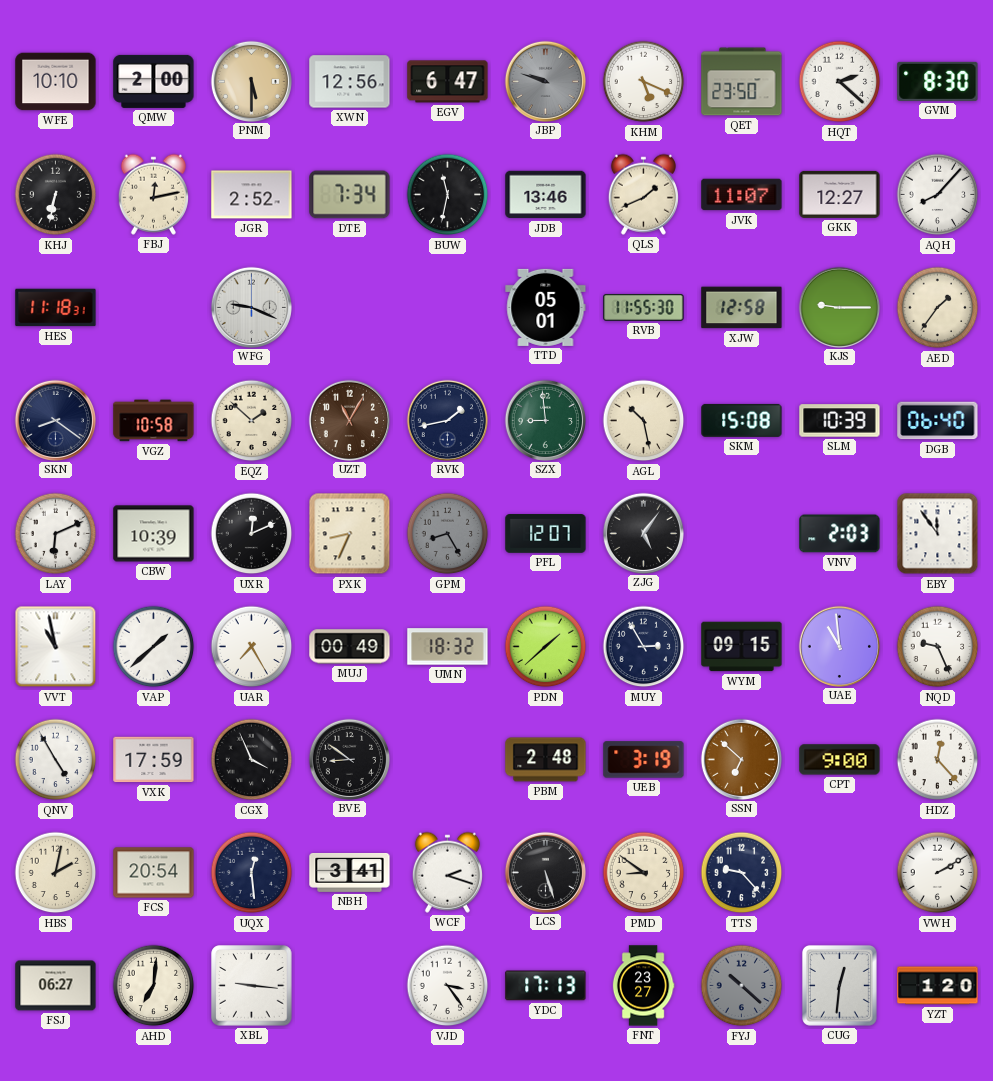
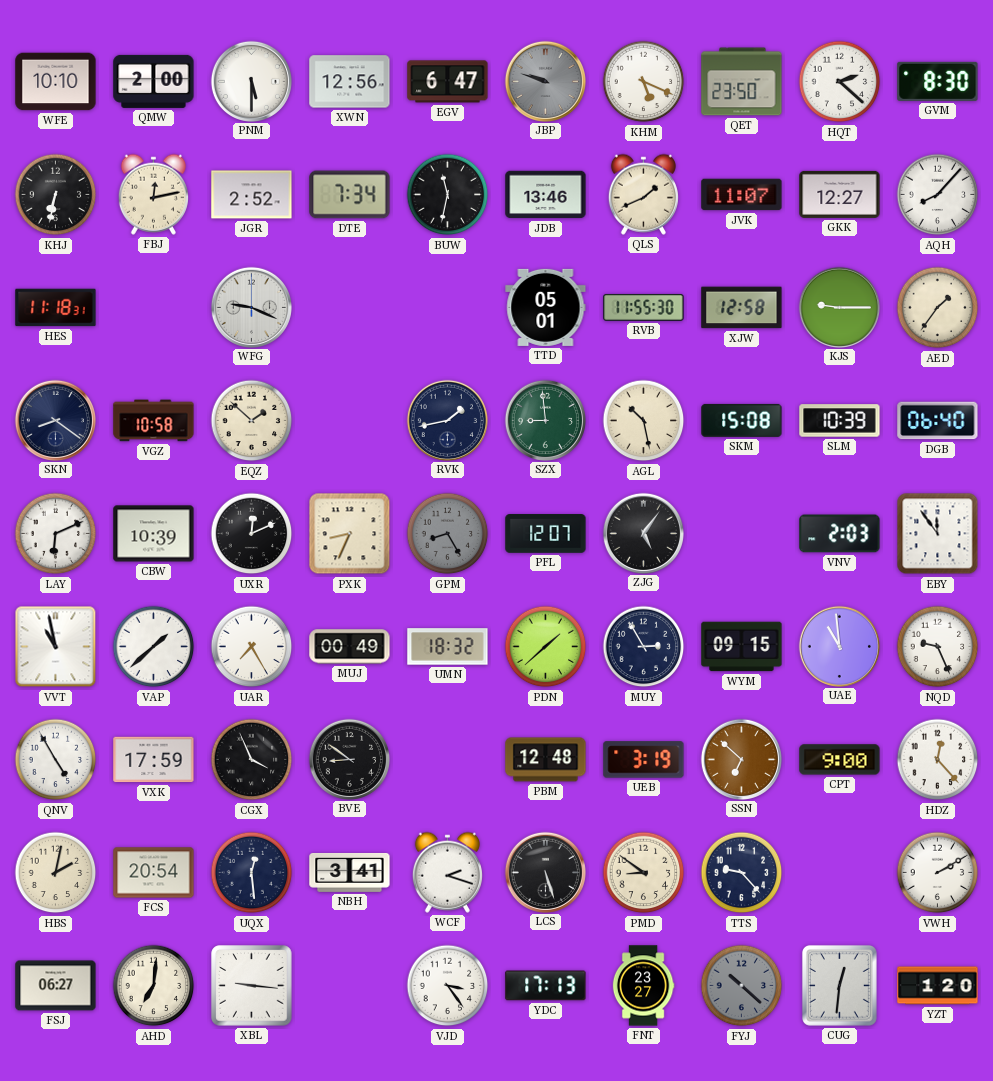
PNM dial: champagne -> white
UZT: 11:05 -> none
PBM: 2:48 -> 12:48
